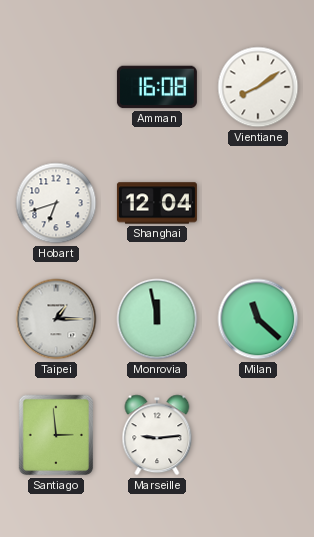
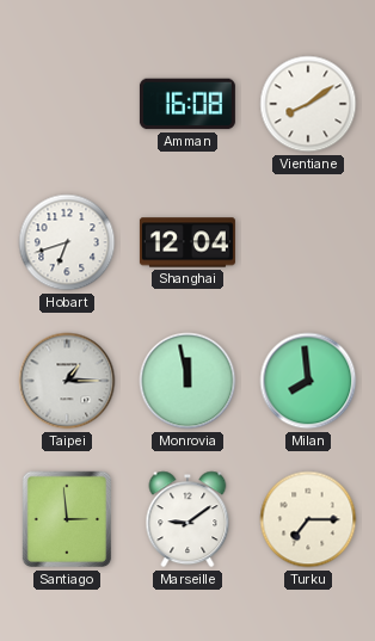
Milan: 11:22 -> 7:59
Marseille: 9:14 -> 9:09
Turku: none -> 7:15
